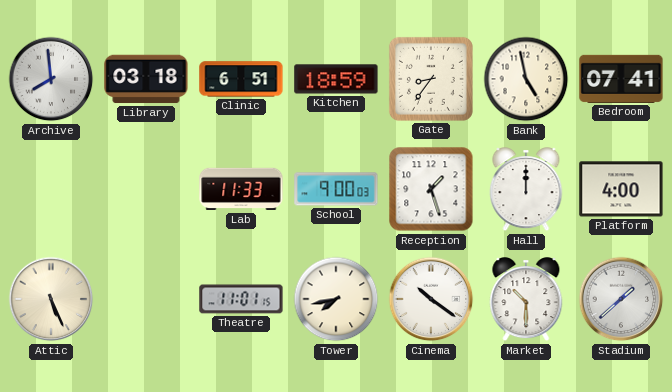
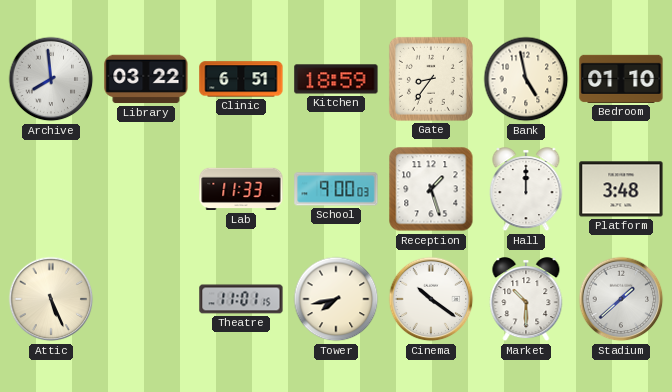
Library: 03:18 -> 03:22
Bedroom: 07:41 -> 01:10
Platform: 4:00 -> 3:48
